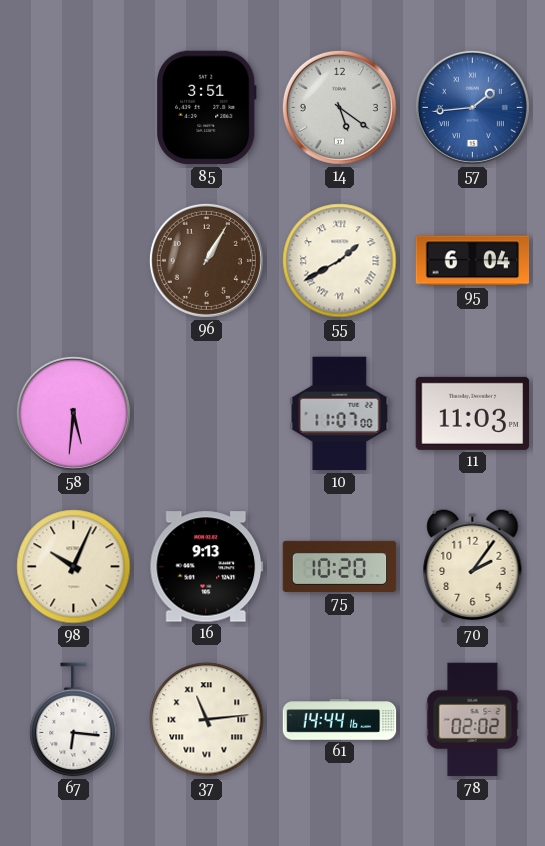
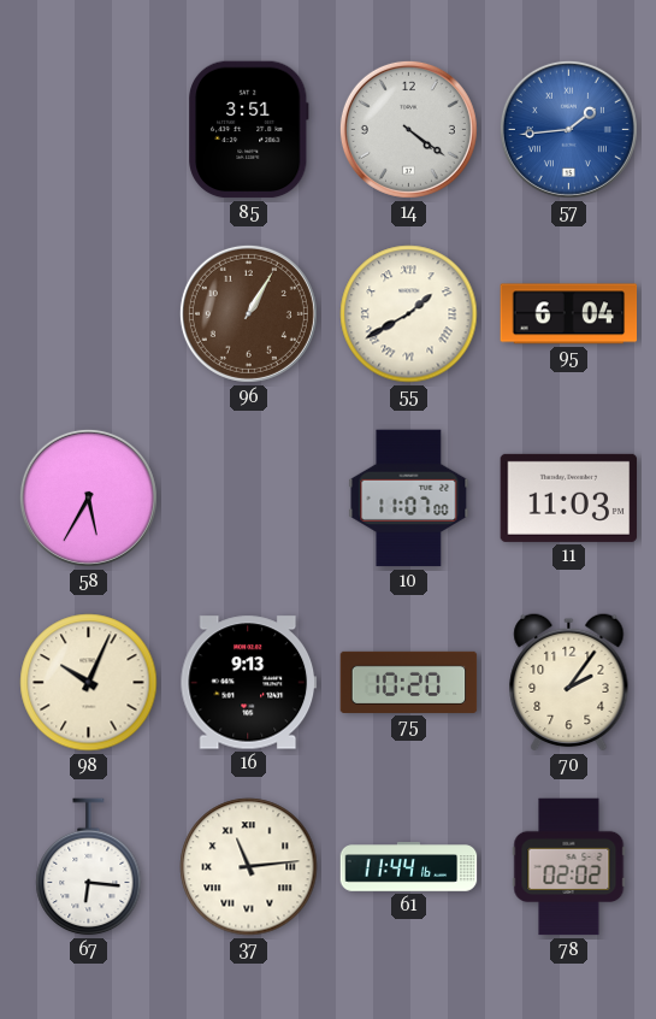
14: 5:21 -> 4:21
58: 5:31 -> 5:35
61: 14:44 -> 11:44
